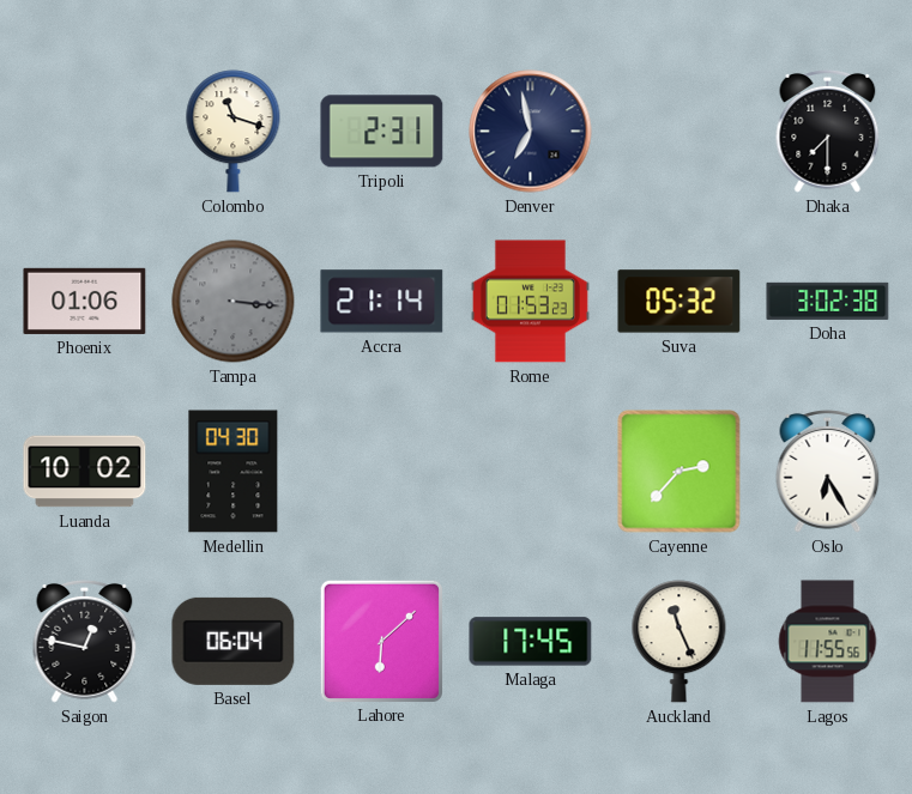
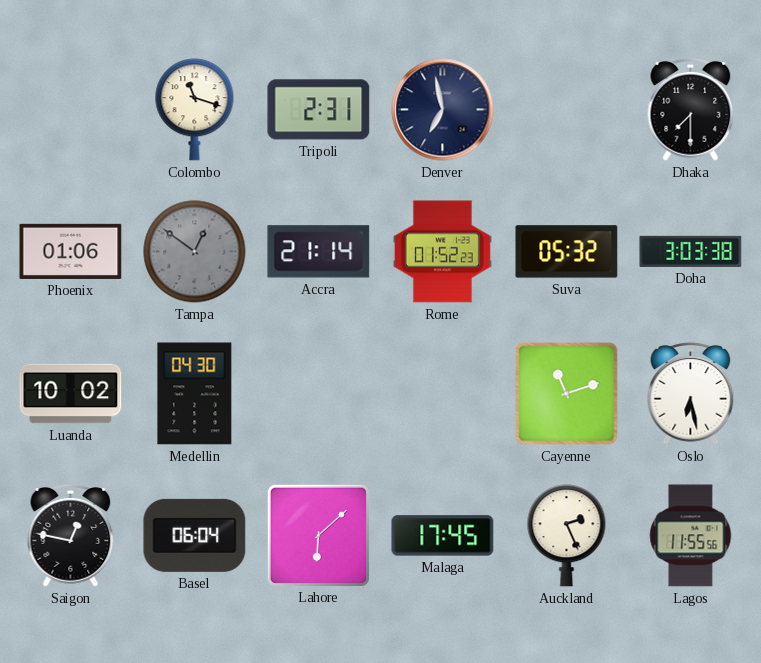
Tampa: 3:16 -> 12:51
Rome: 01:53 -> 01:52
Doha: 3:02 -> 3:03
Cayenne: 2:37 -> 11:12
Oslo: 6:25 -> 6:28
Auckland: 11:26 -> 2:26
